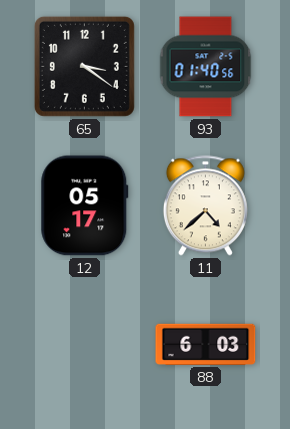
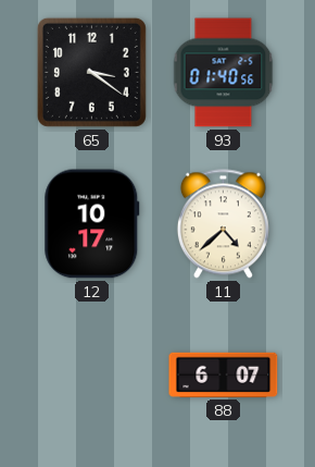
12: 05:17 -> 10:17
88: 6:03 -> 6:07
